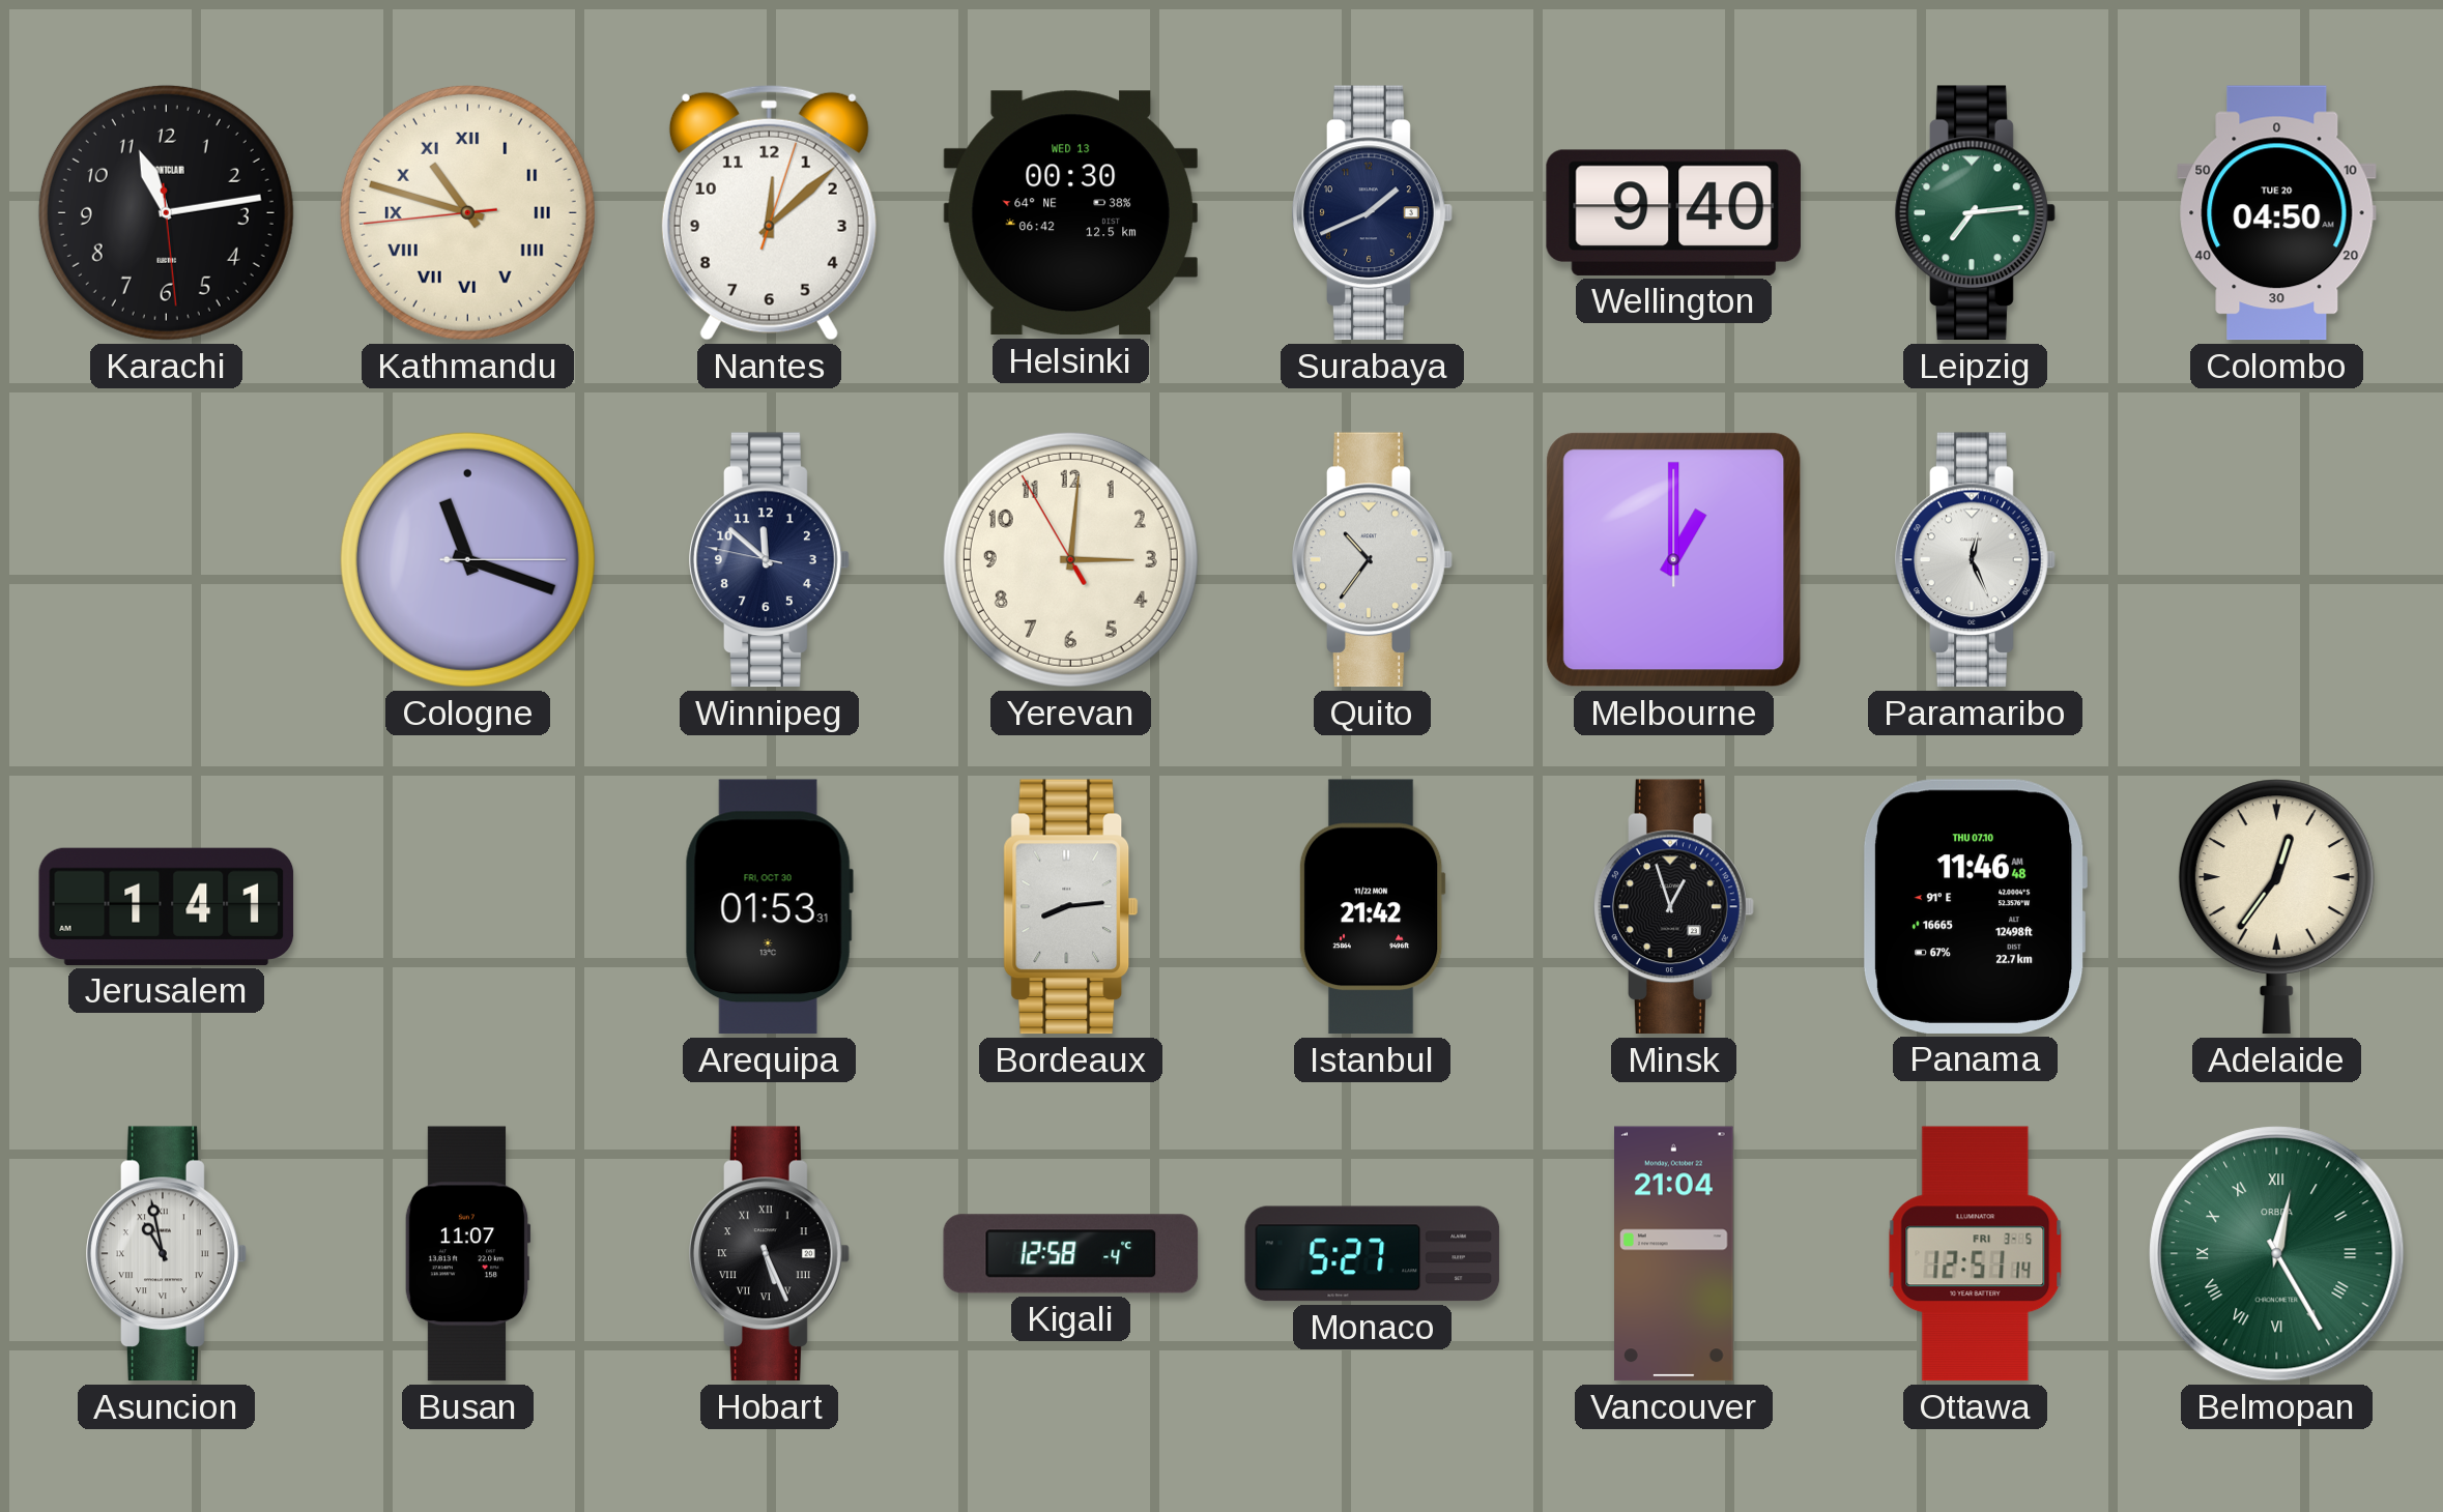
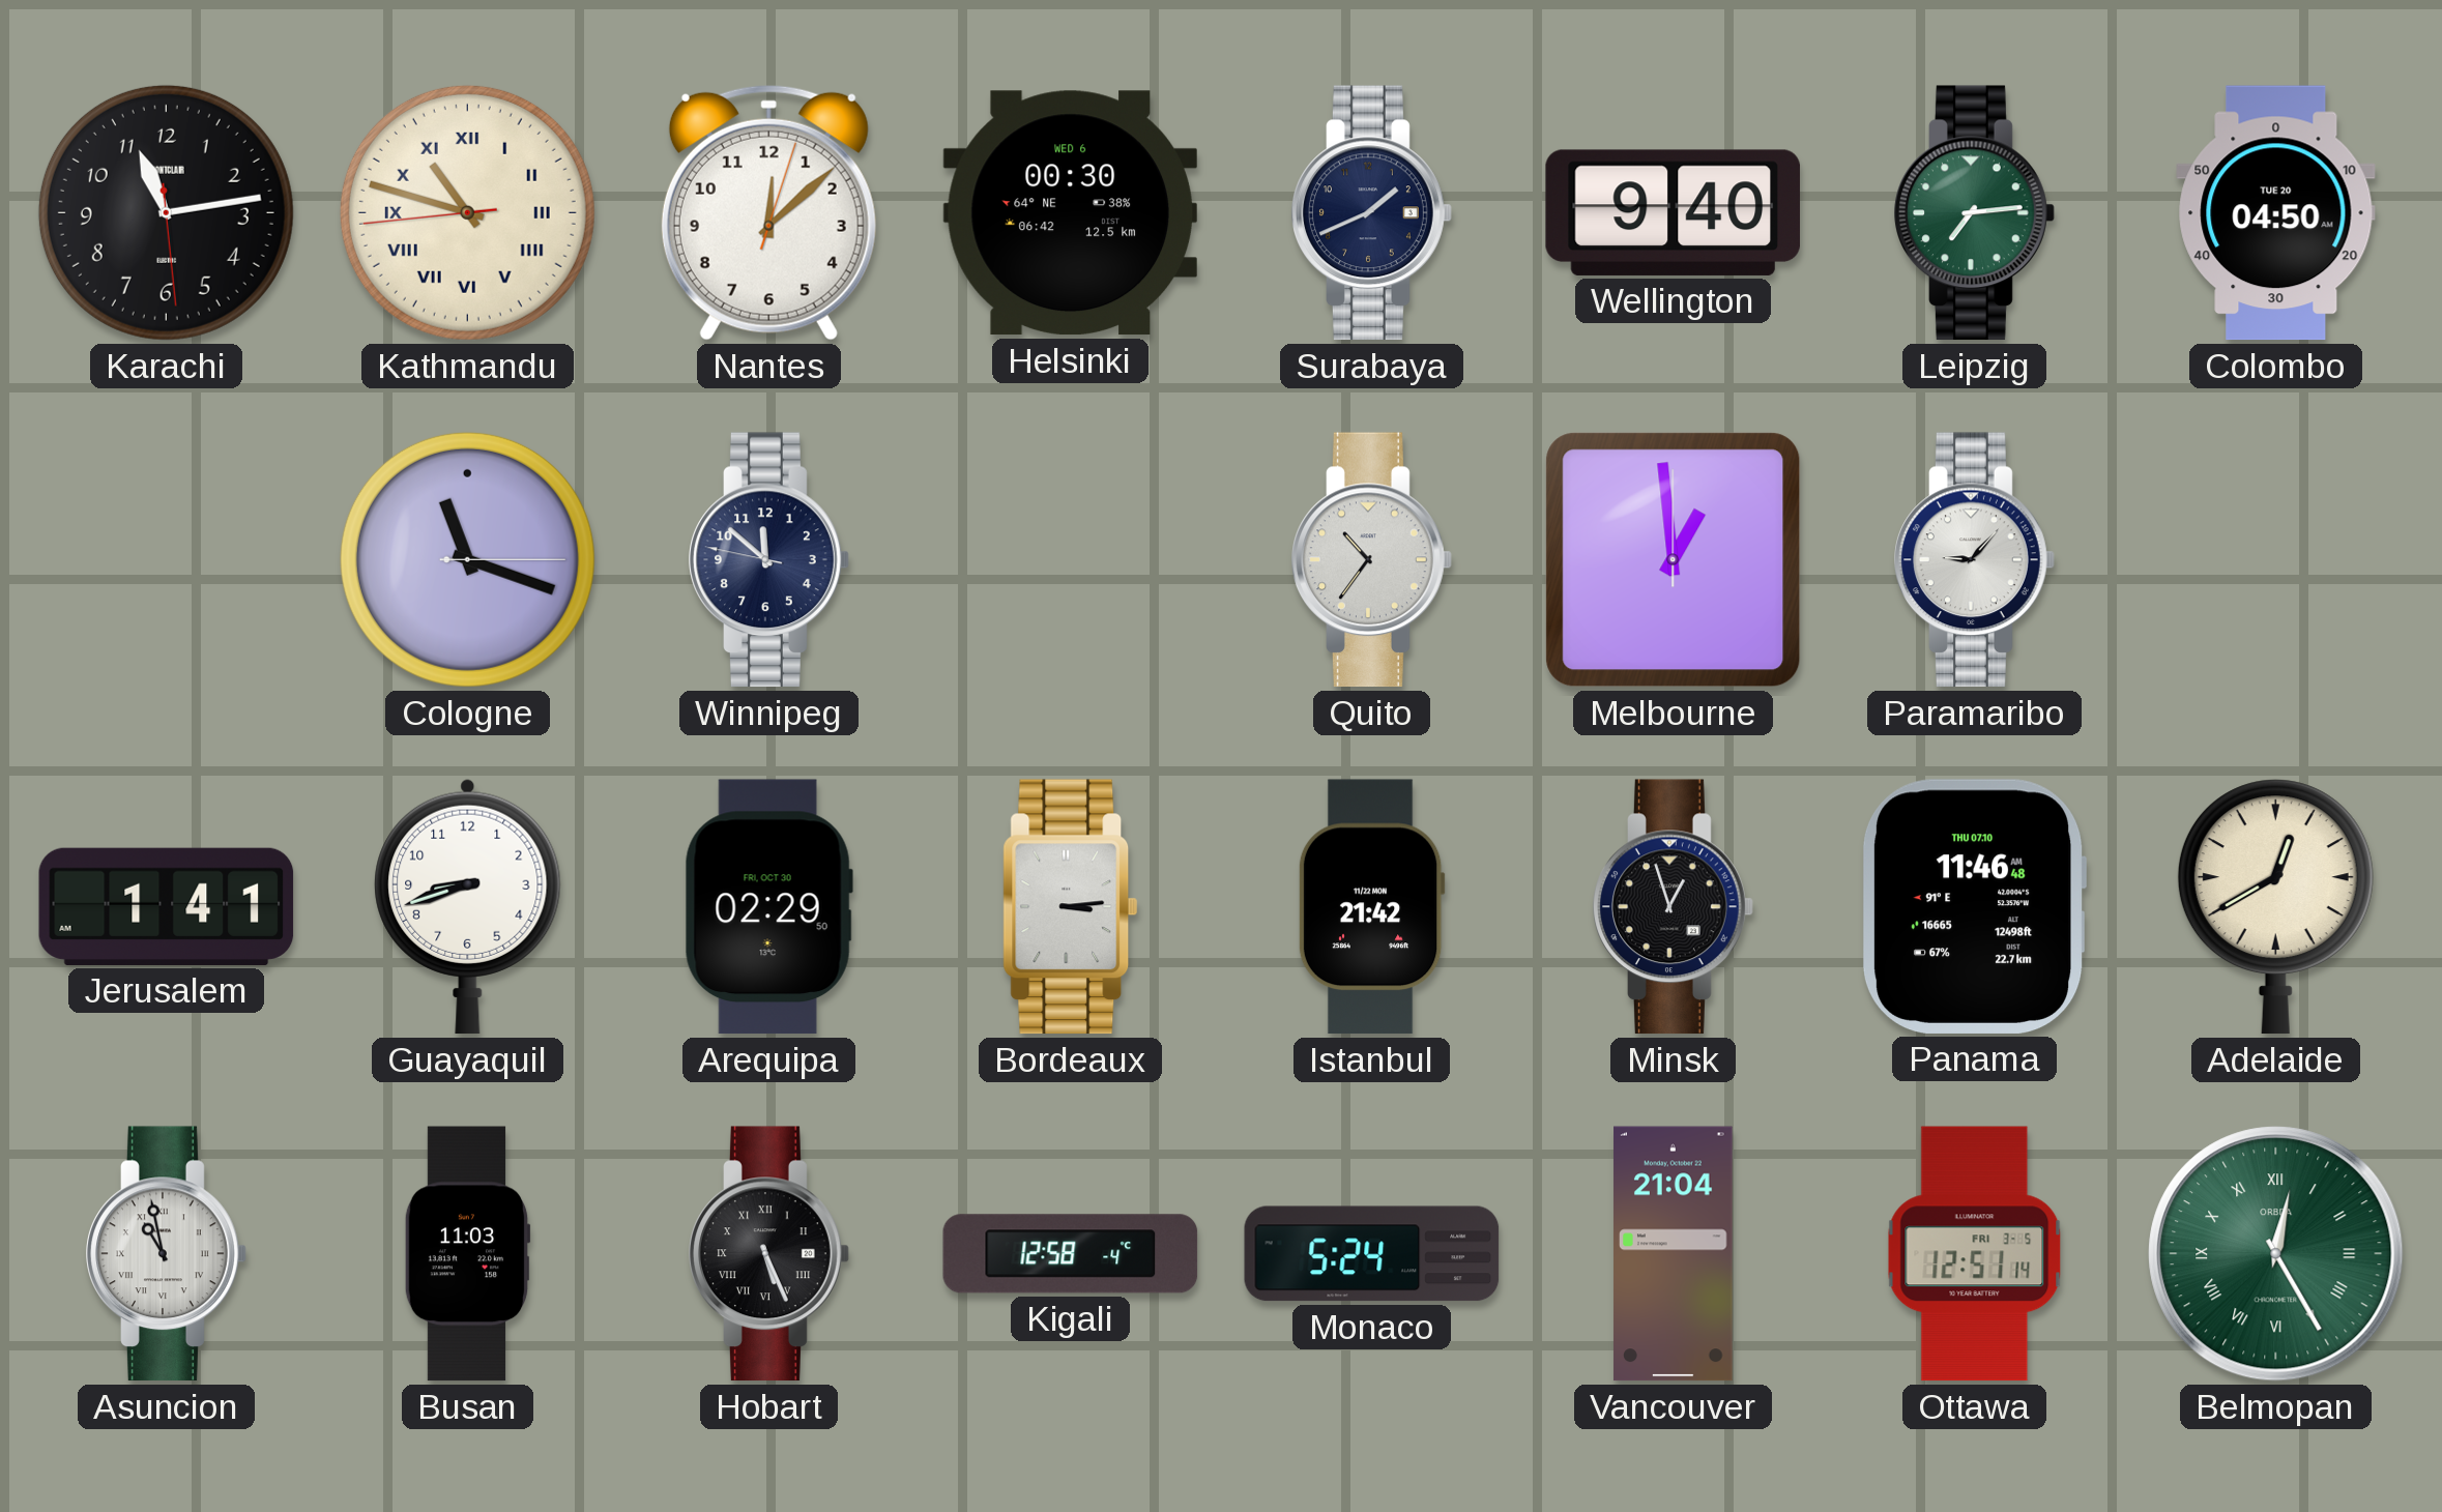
Helsinki date: WED 13 -> WED 6
Yerevan: 3:00 -> none
Melbourne: 1:00 -> 12:59
Paramaribo: 12:26 -> 9:07
Guayaquil: none -> 8:42
Arequipa: 01:53 -> 02:29
Bordeaux: 8:14 -> 3:14
Adelaide: 12:36 -> 12:40
Busan: 11:07 -> 11:03
Monaco: 5:27 -> 5:24
